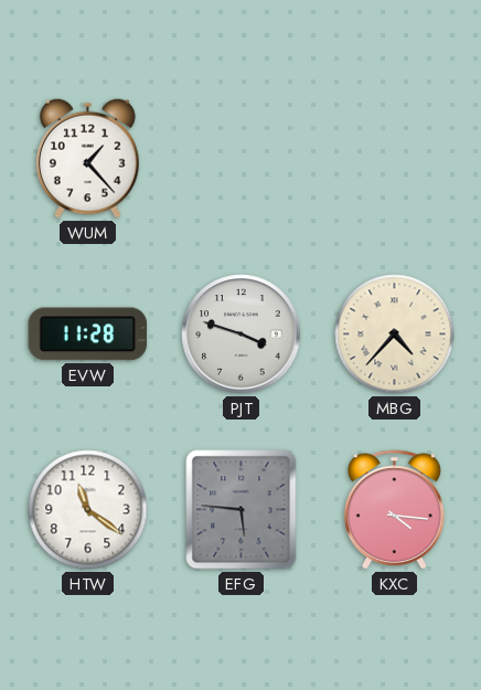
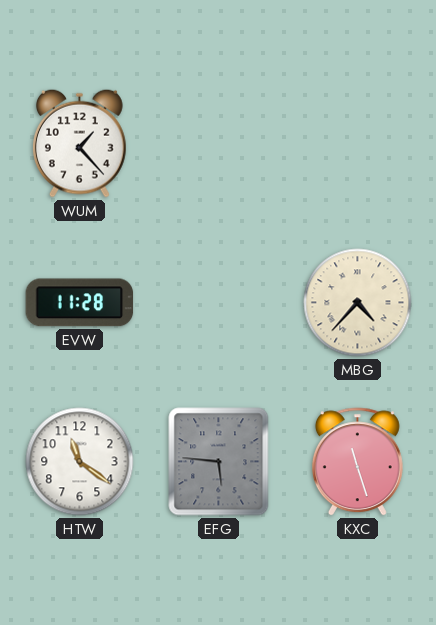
PJT: 3:48 -> none
KXC: 4:16 -> 11:27
